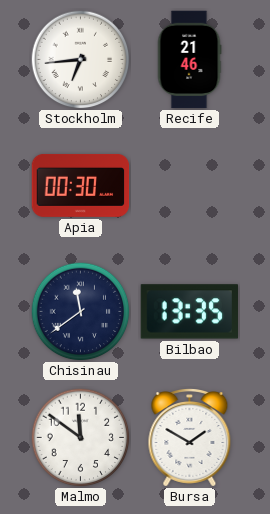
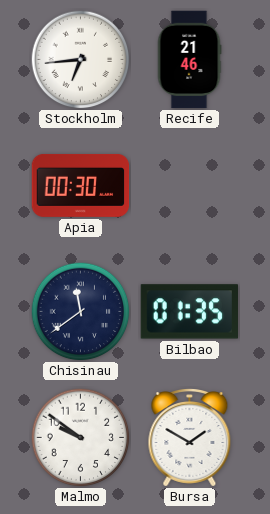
Bilbao: 13:35 -> 01:35
Malmo: 11:51 -> 9:51
